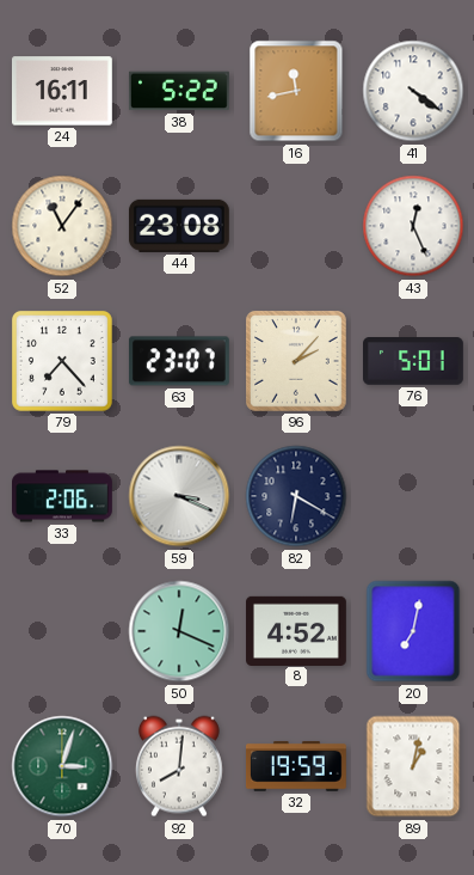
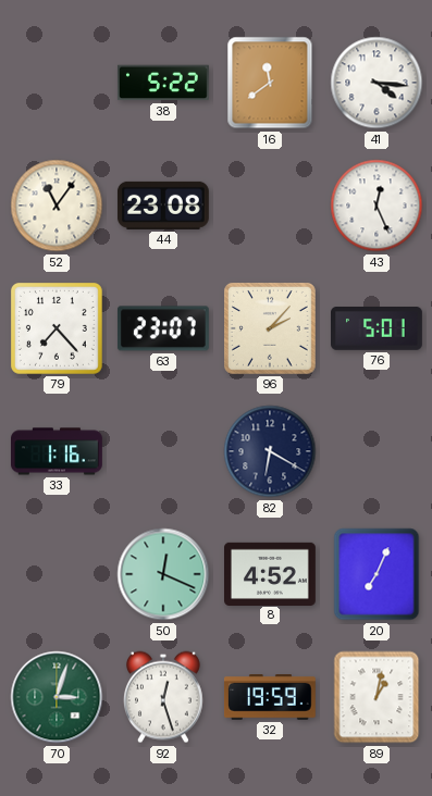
24: 16:11 -> none
16: 11:43 -> 11:39
41: 4:21 -> 4:16
33: 2:06 -> 1:16
59: 3:19 -> none
20: 7:02 -> 7:04
92: 8:01 -> 12:27
